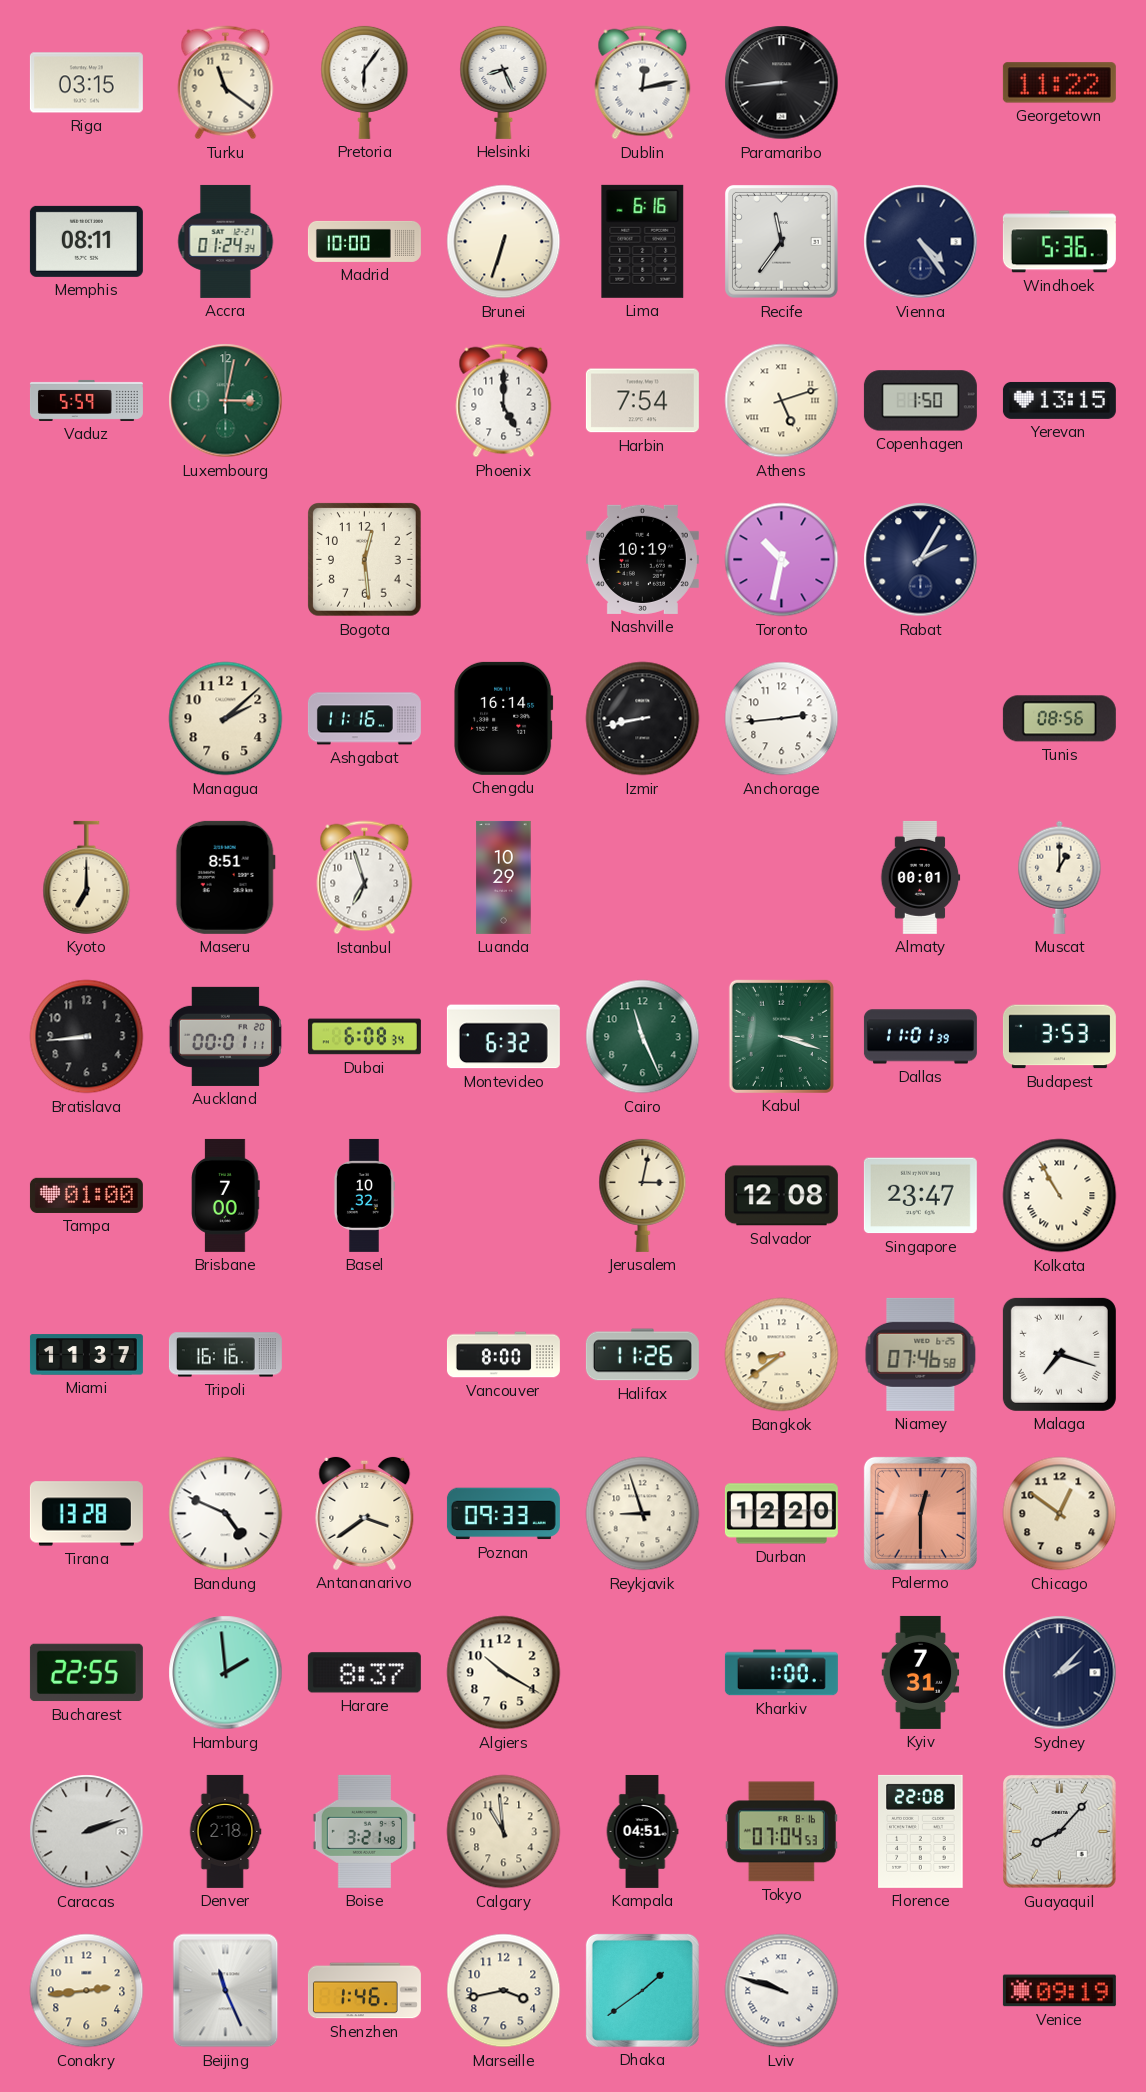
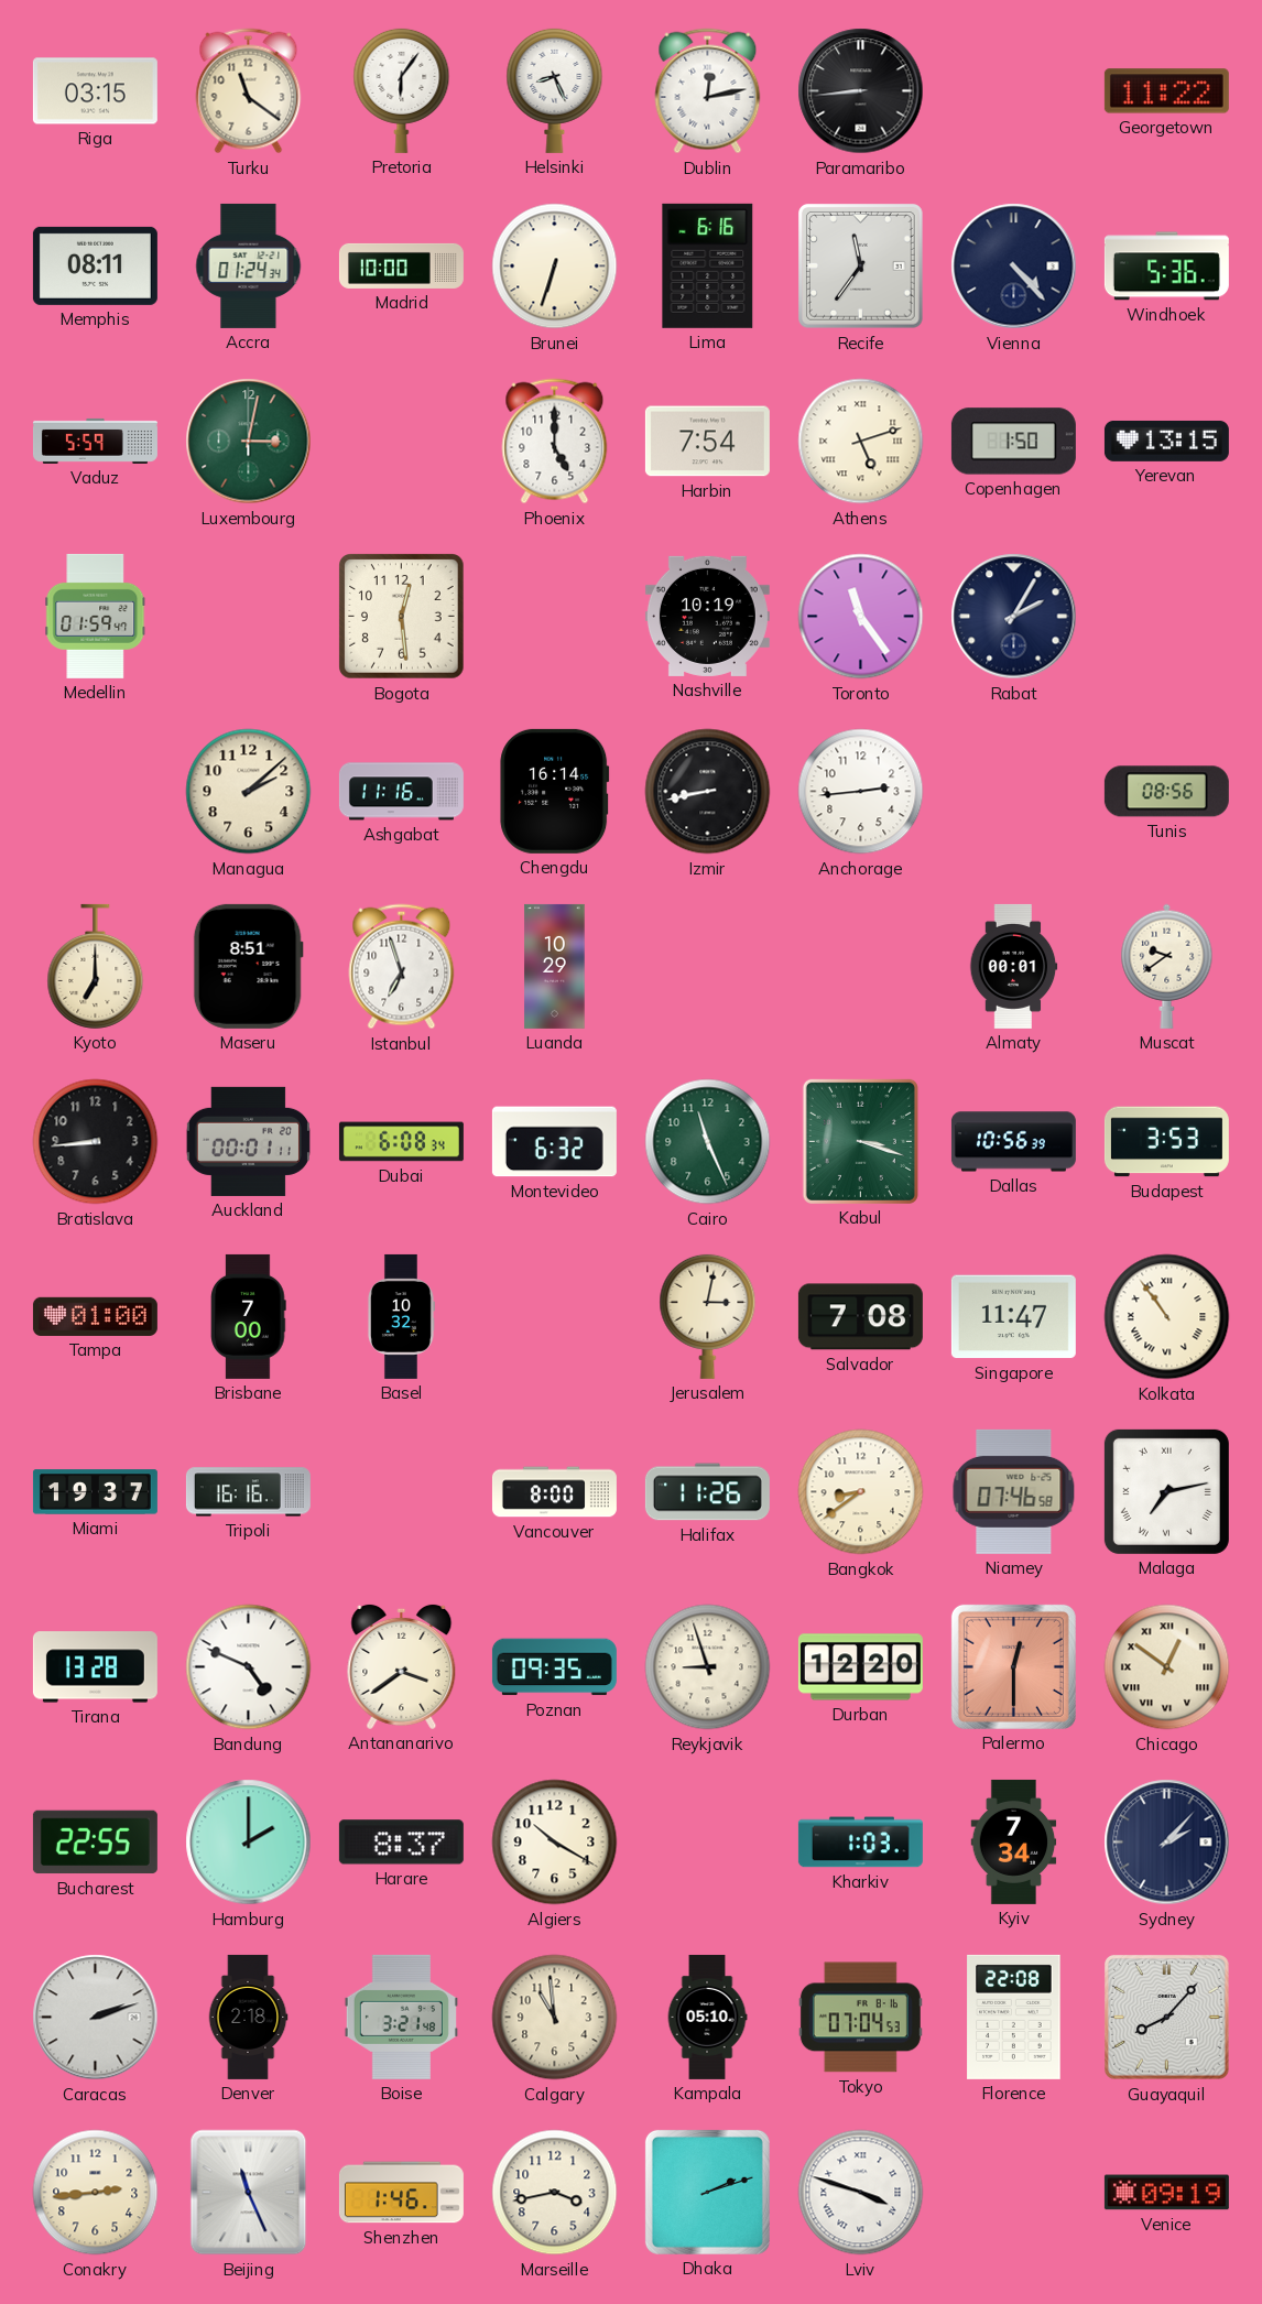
Vienna: 4:24 -> 4:23
Medellin: none -> 01:59
Toronto: 10:32 -> 11:24
Muscat: 1:00 -> 9:39
Dallas: 11:01 -> 10:56
Salvador: 12:08 -> 7:08
Singapore: 23:47 -> 11:47
Kolkata: 10:55 -> 10:54
Miami: 11:37 -> 19:37
Malaga: 7:18 -> 7:13
Poznan: 09:33 -> 09:35
Chicago numerals: Arabic -> Roman
Hamburg: 1:59 -> 2:00
Kharkiv: 1:00 -> 1:03
Kyiv: 7:31 -> 7:34
Kampala: 04:51 -> 05:10
Dhaka: 1:39 -> 2:12
Lviv: 9:48 -> 3:48
